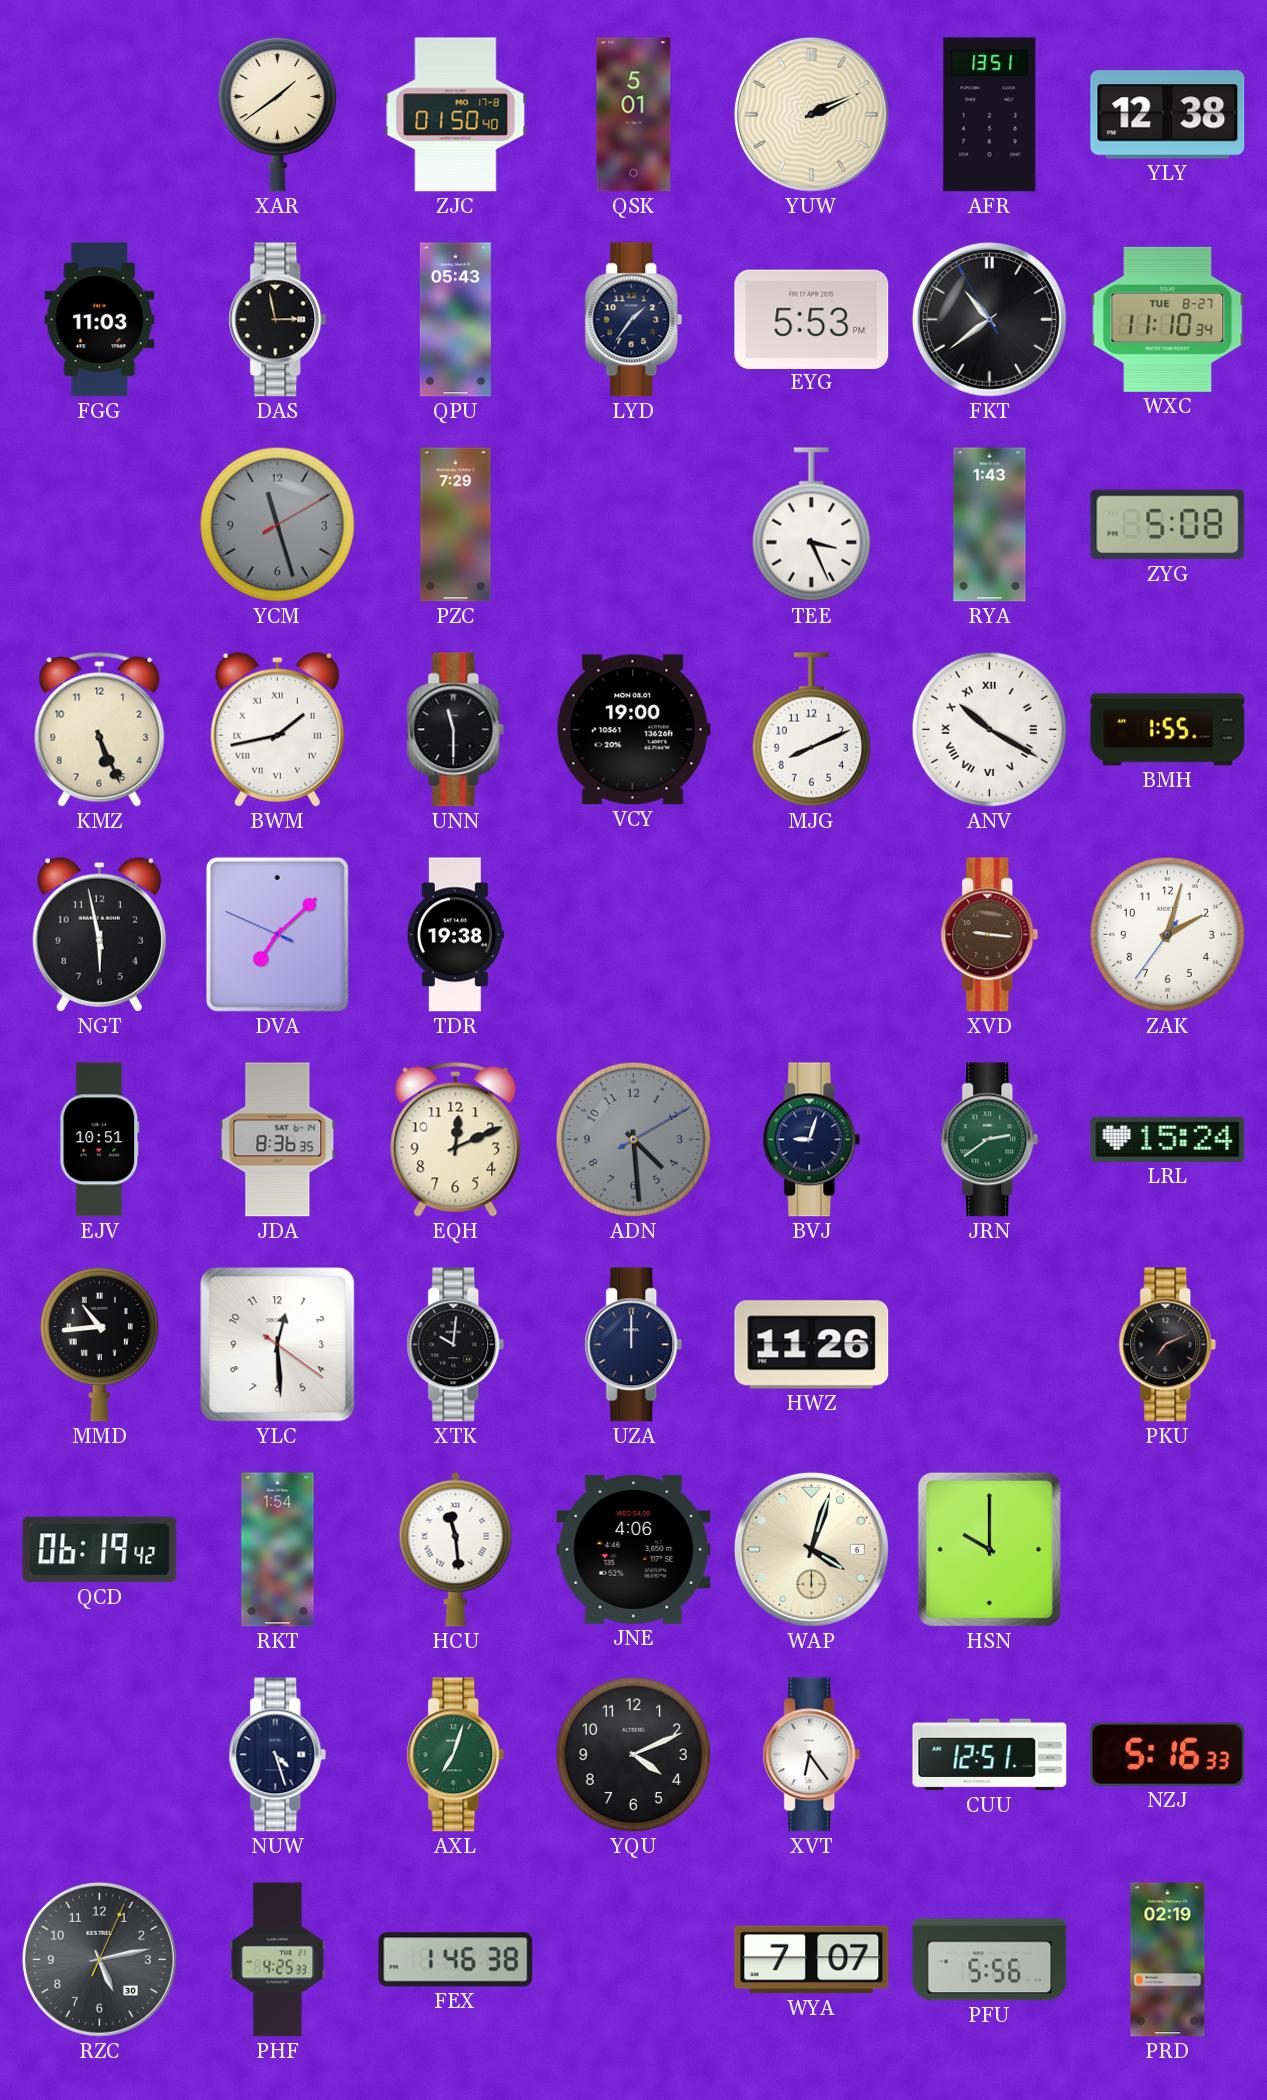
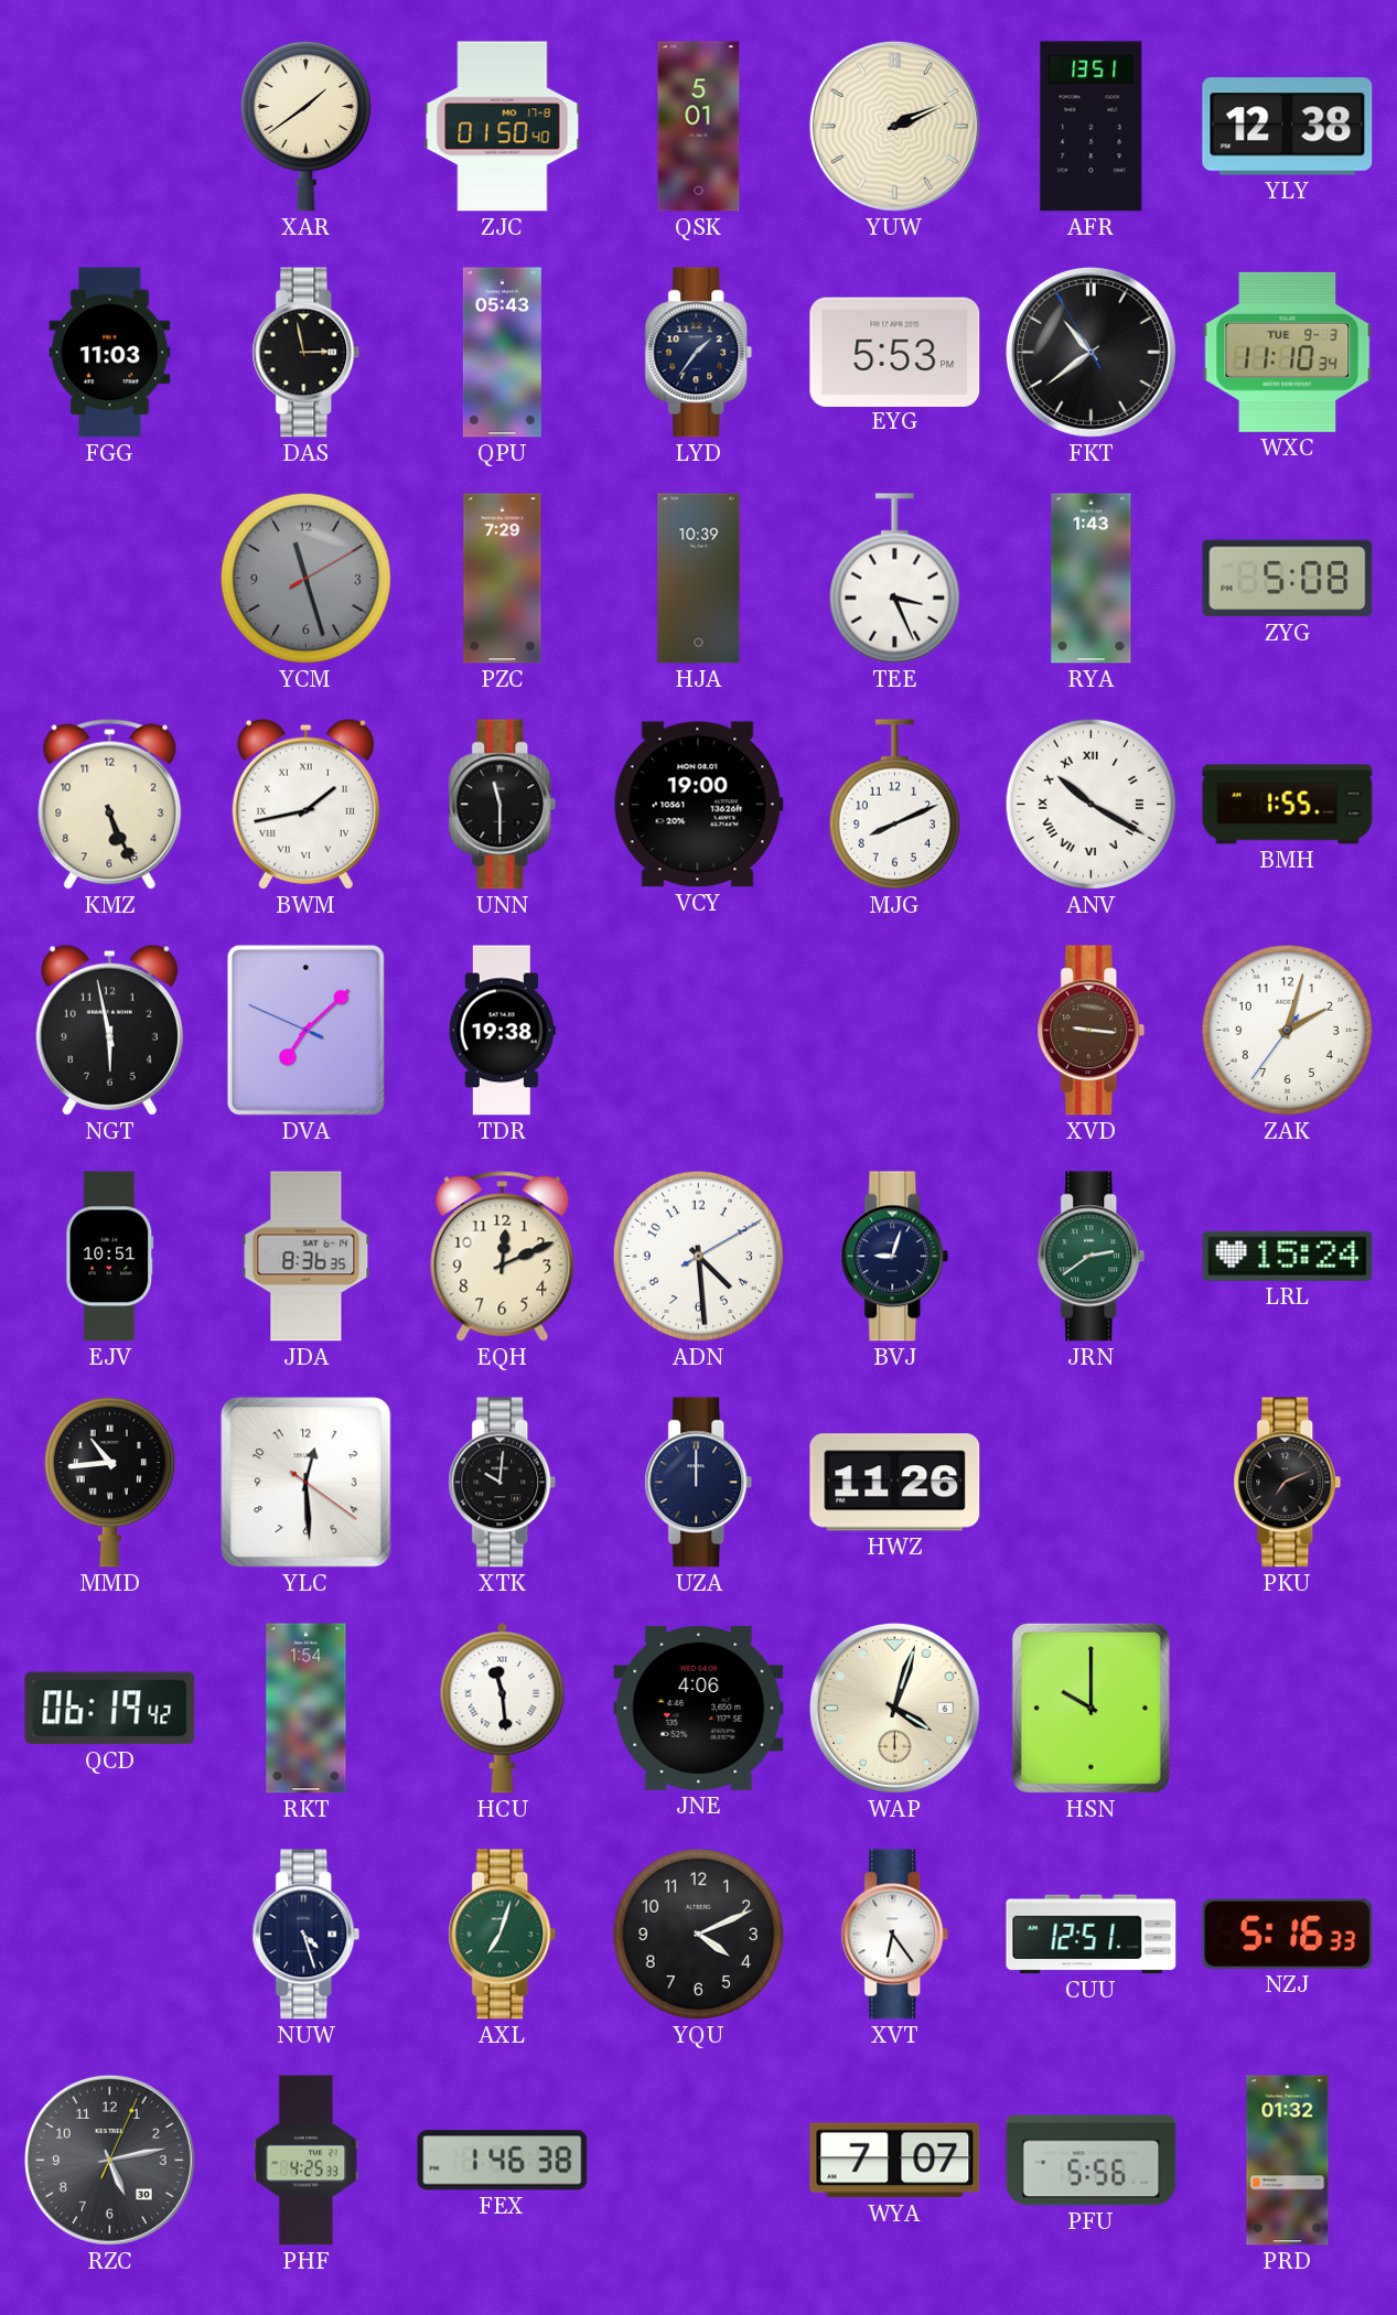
WXC date: TUE 8-27 -> TUE 9-3
HJA: none -> 10:39
ADN dial: grey -> white
PRD: 02:19 -> 01:32
